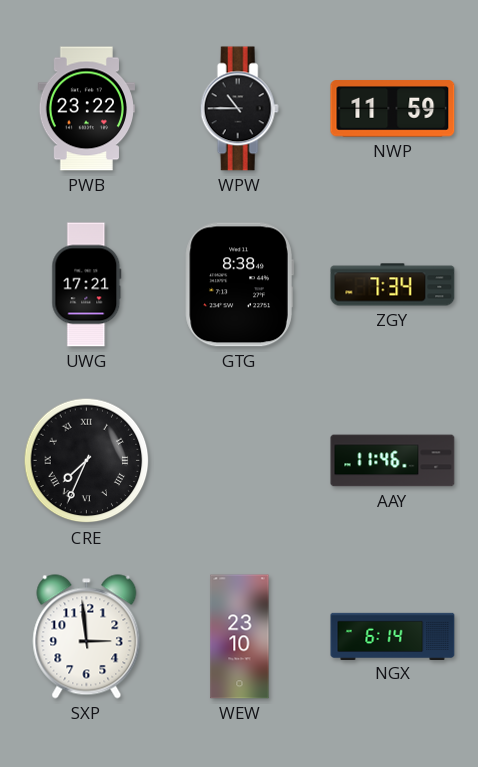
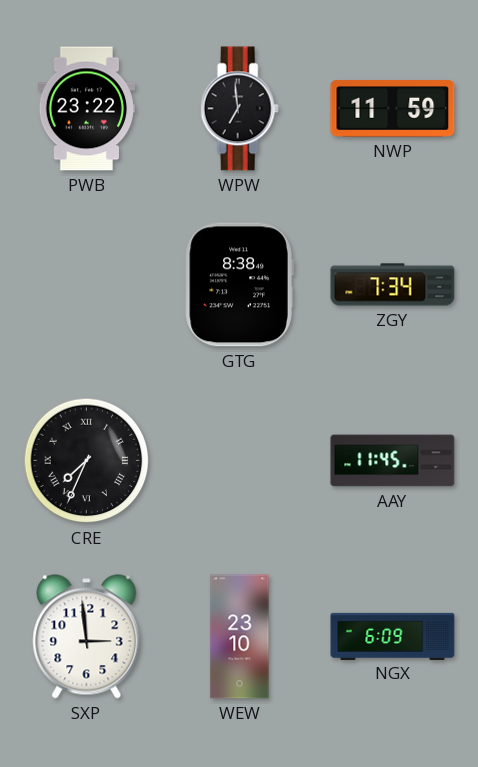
WPW: 10:45 -> 6:59
UWG: 17:21 -> none
AAY: 11:46 -> 11:45
NGX: 6:14 -> 6:09
